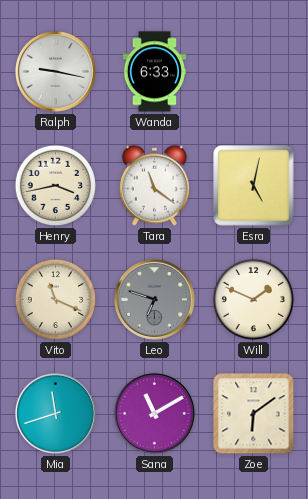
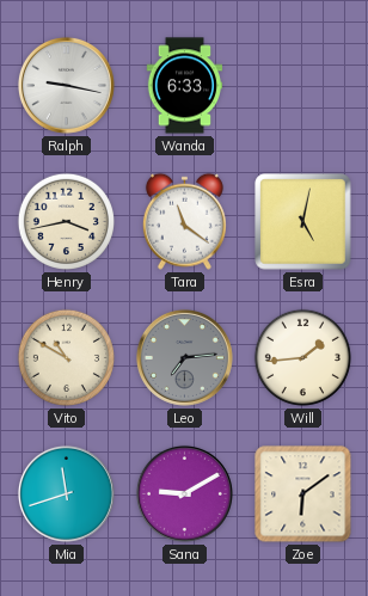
Vito: 11:19 -> 10:50
Leo: 6:48 -> 7:14
Will: 1:49 -> 1:44
Sana: 11:10 -> 9:10
